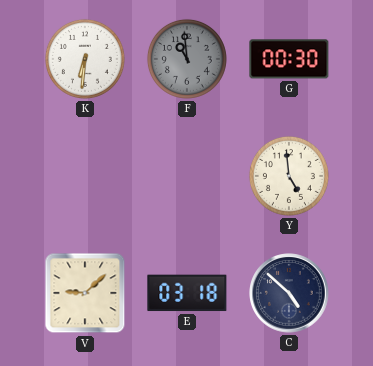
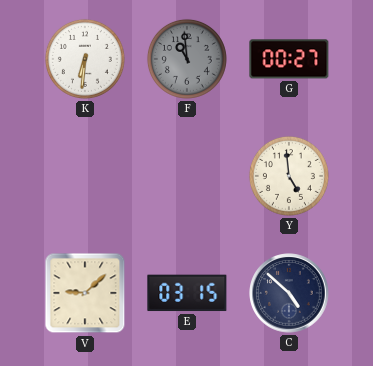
G: 00:30 -> 00:27
E: 03:18 -> 03:15
